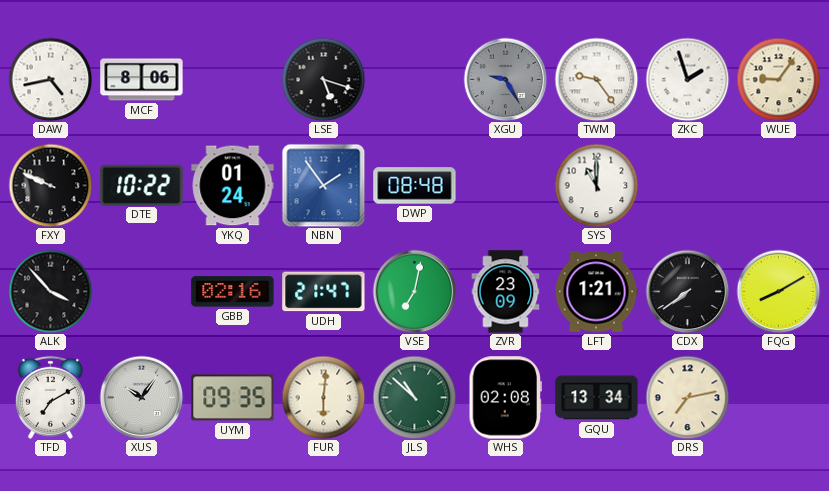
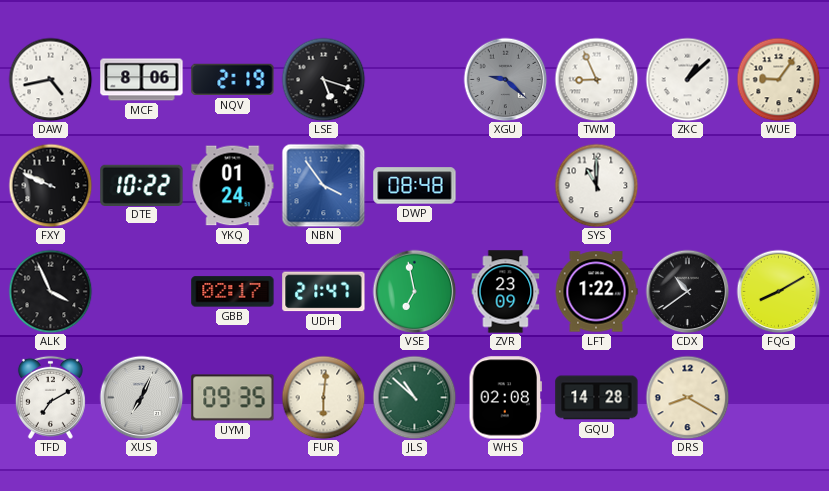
NQV: none -> 2:19
XGU: 9:25 -> 9:22
TWM: 9:24 -> 8:56
ZKC: 1:57 -> 1:08
NBN: 1:54 -> 3:54
ALK: 3:53 -> 3:56
GBB: 02:16 -> 02:17
VSE: 7:02 -> 6:58
LFT: 1:21 -> 1:22
CDX: 7:39 -> 10:39
XUS: 10:06 -> 7:04
GQU: 13:34 -> 14:28
DRS: 7:13 -> 8:20
